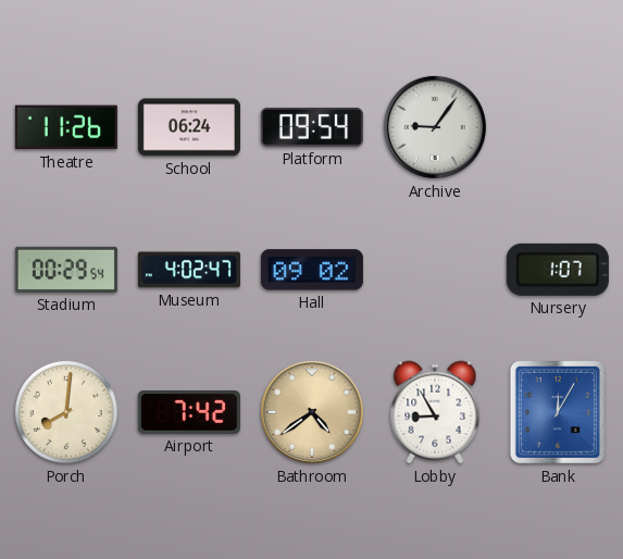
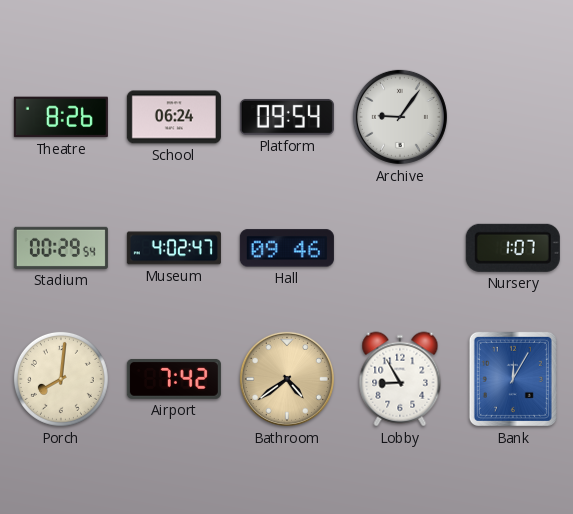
Theatre: 11:26 -> 8:26
Hall: 09:02 -> 09:46
